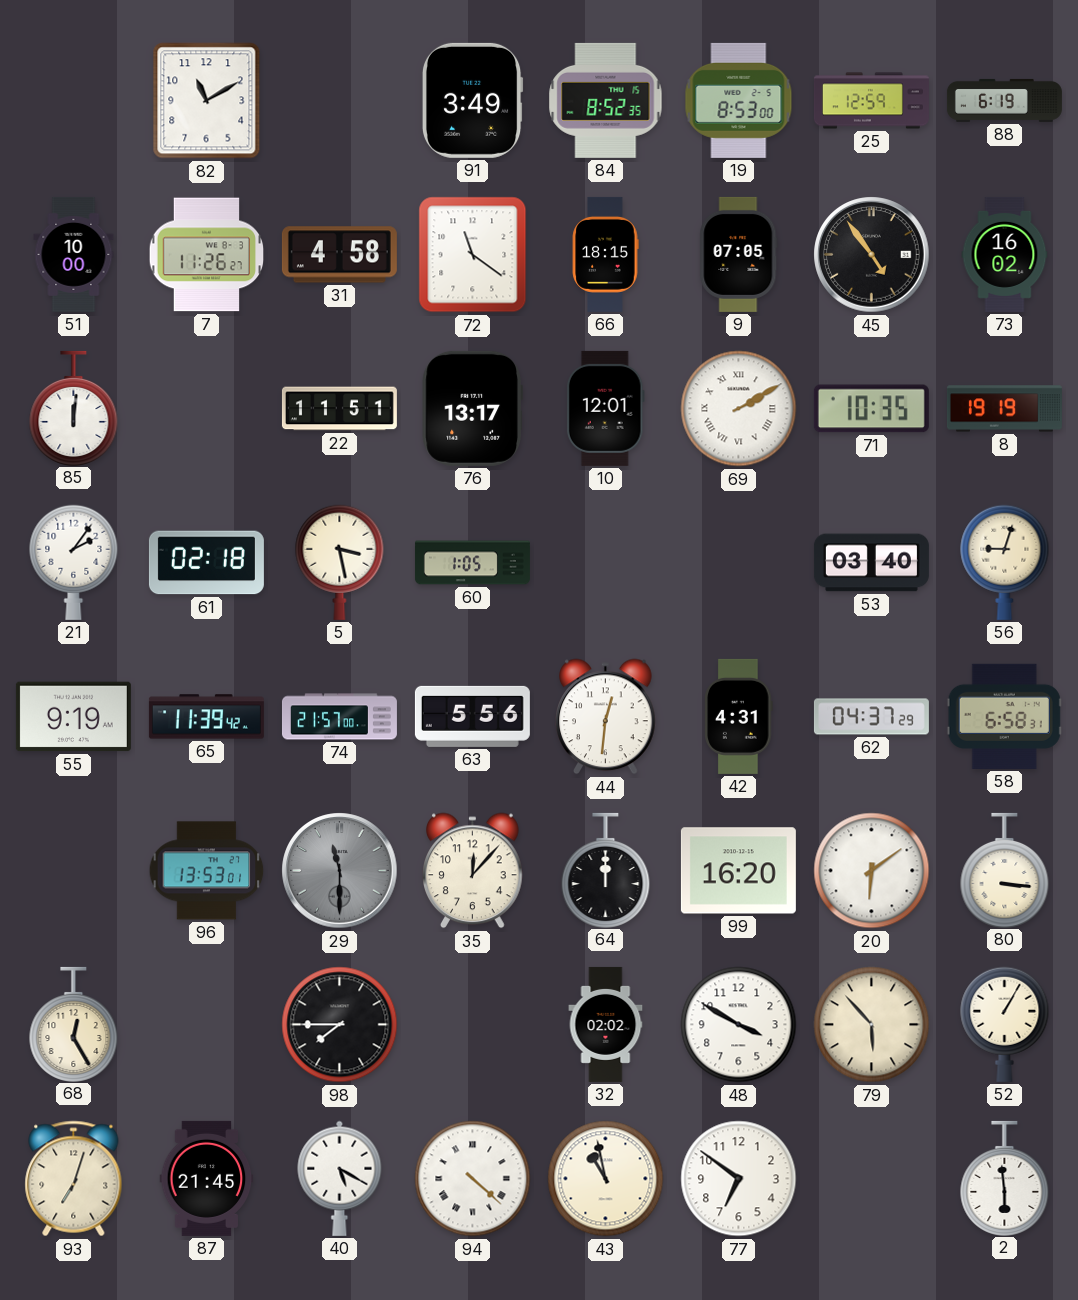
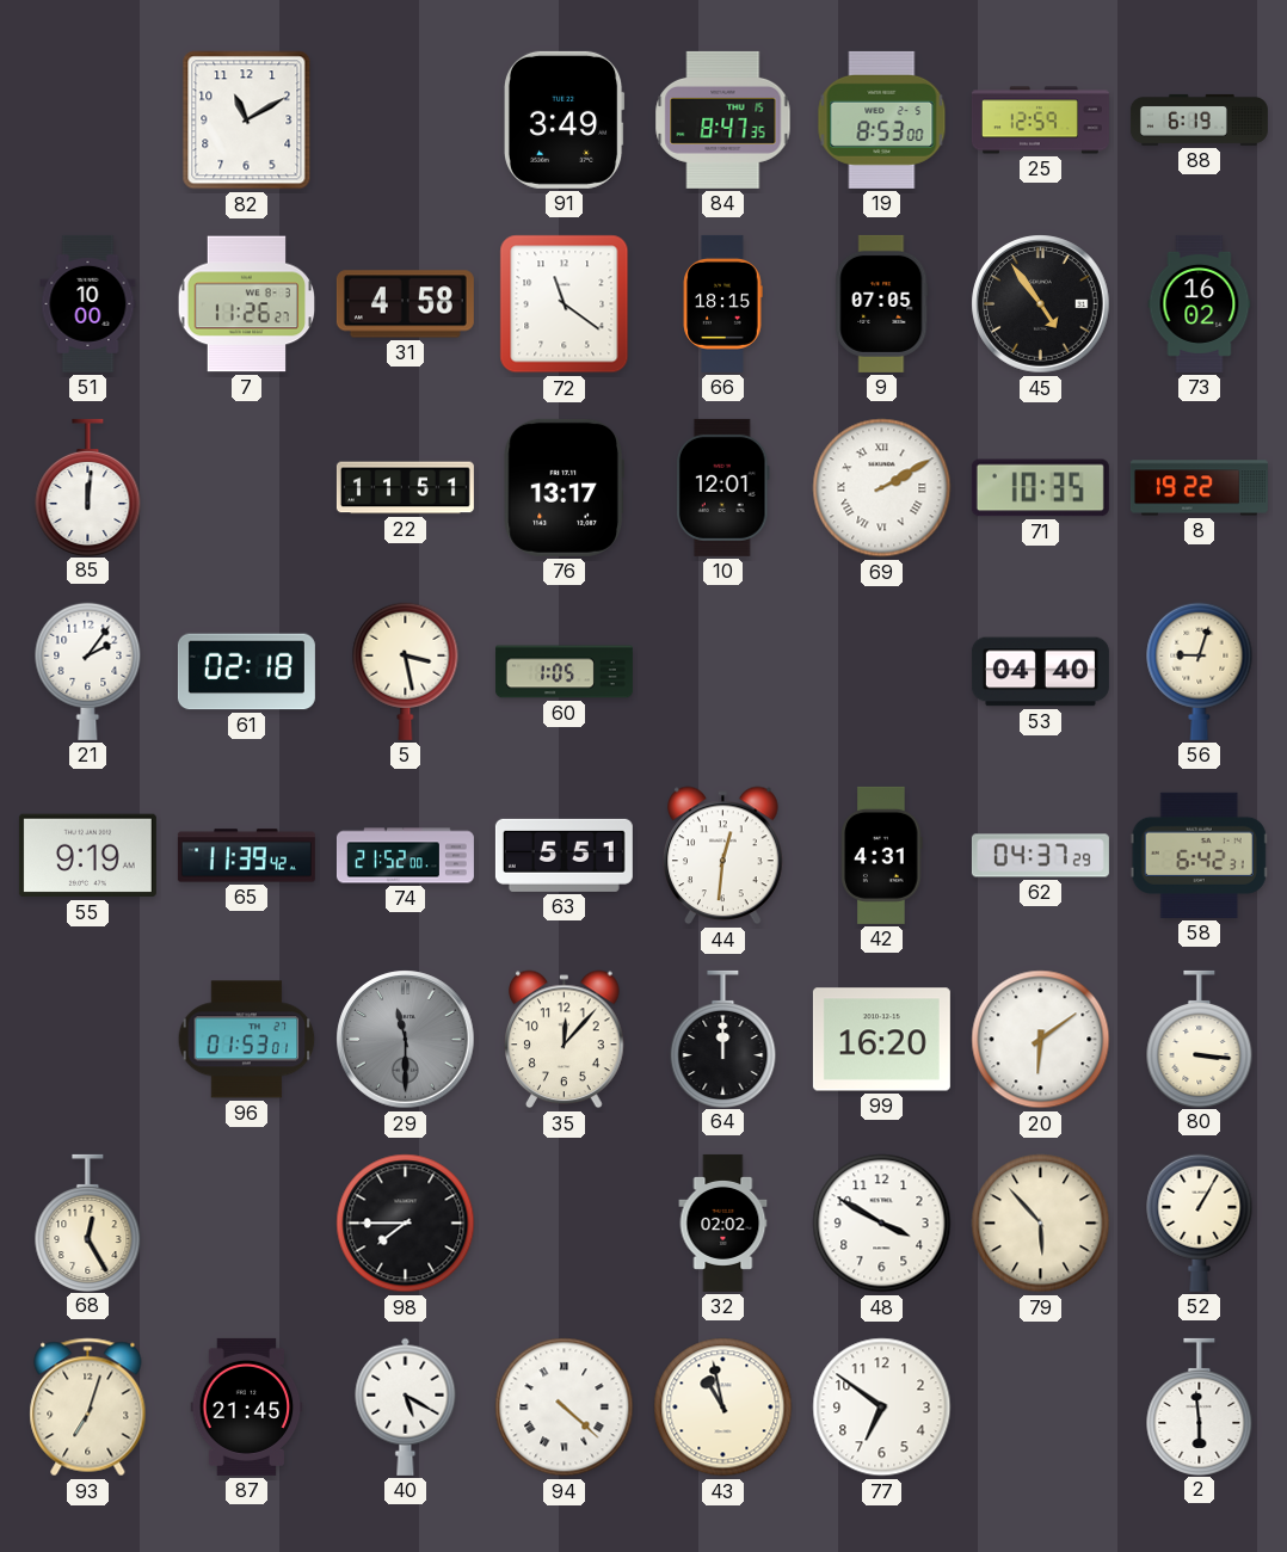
84: 8:52 -> 8:47
8: 19:19 -> 19:22
53: 03:40 -> 04:40
74: 21:57 -> 21:52
63: 5:56 -> 5:51
58: 6:58 -> 6:42
96: 13:53 -> 01:53
